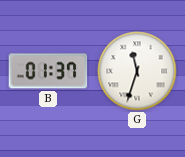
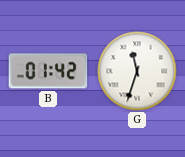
B: 01:37 -> 01:42
